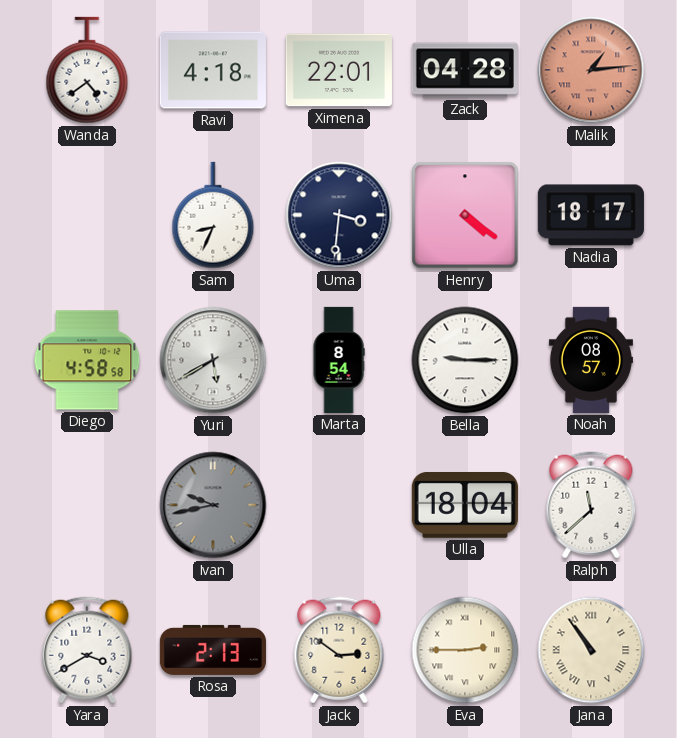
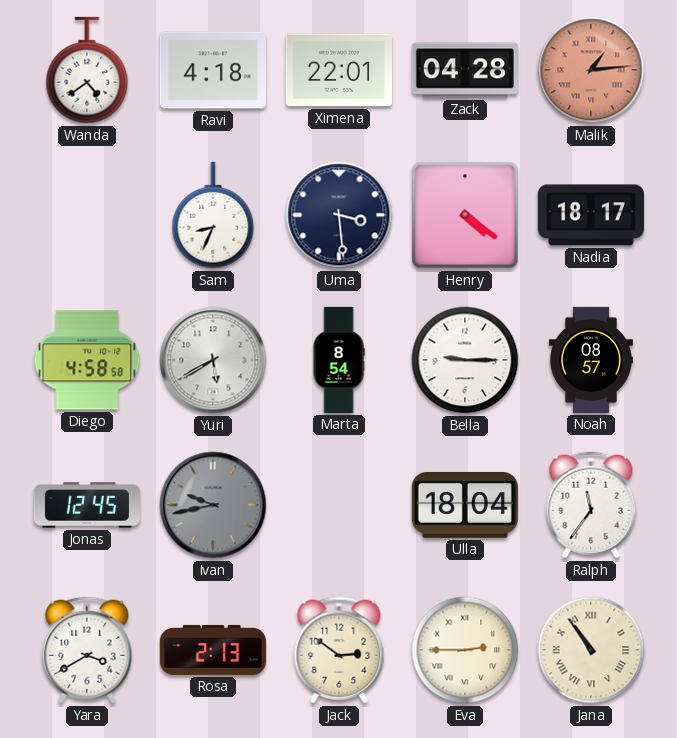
Uma: 3:31 -> 3:29
Jonas: none -> 12:45
Ralph: 11:38 -> 11:36
